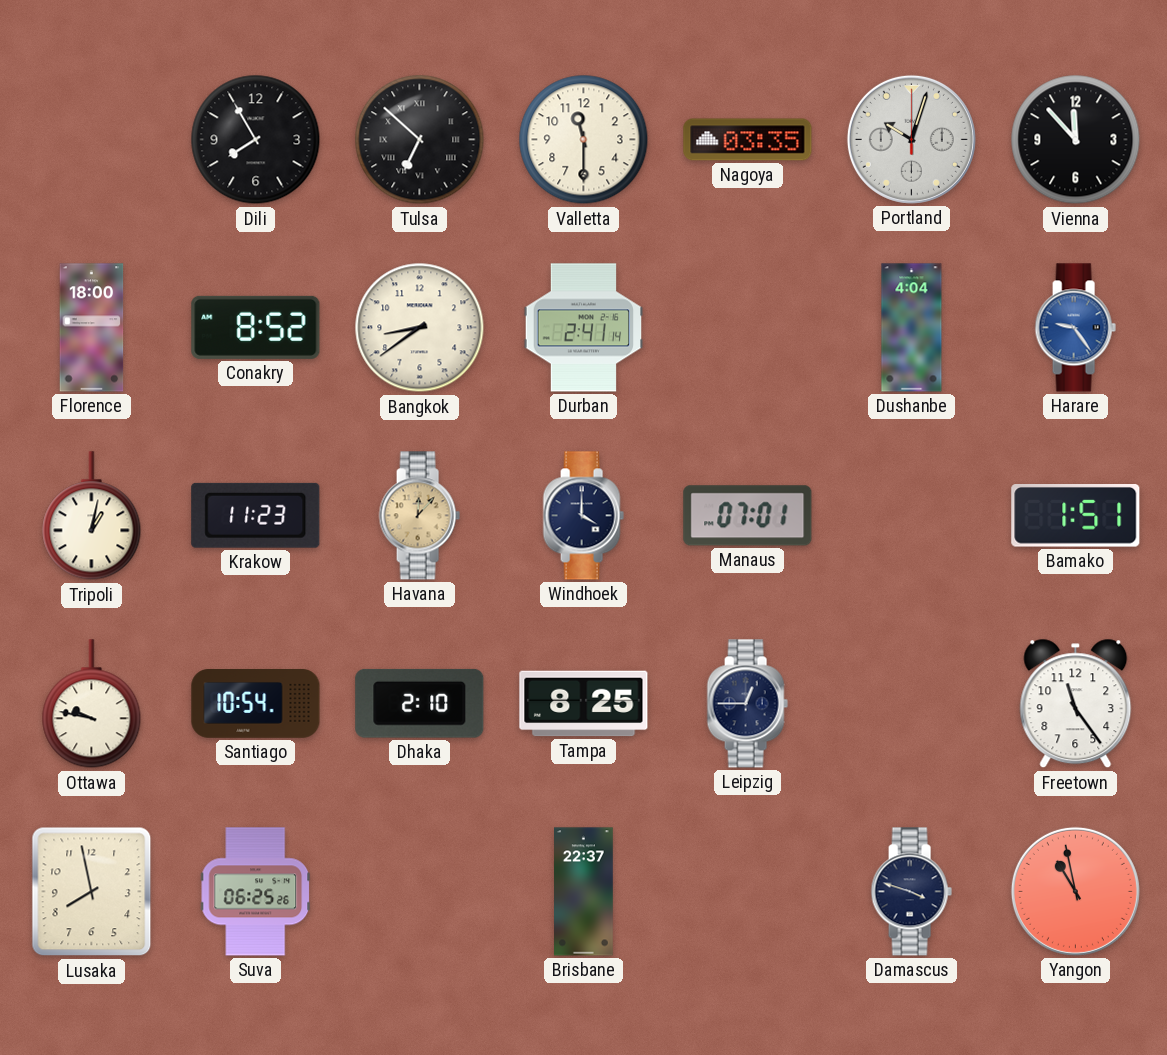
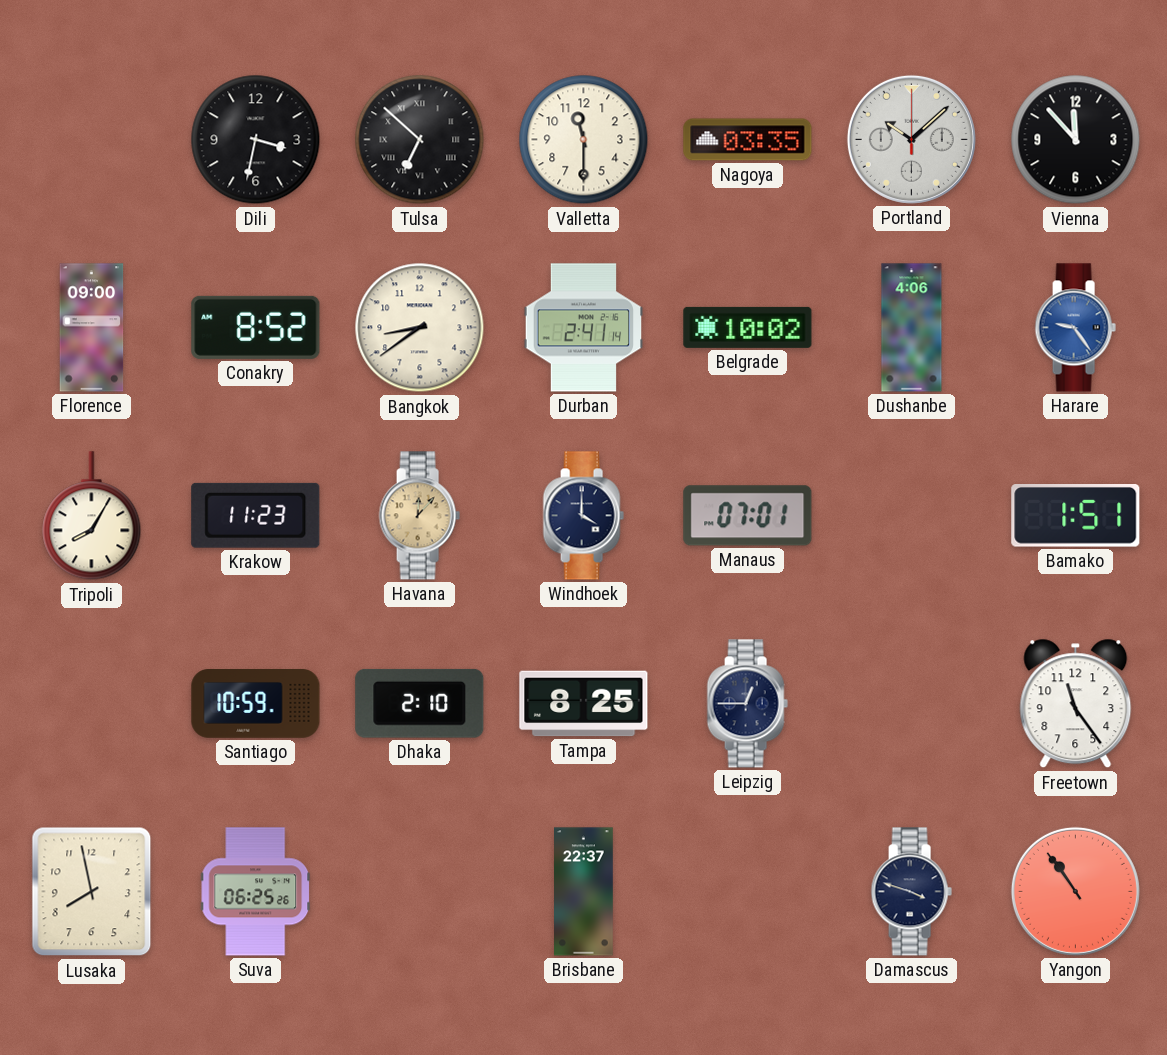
Dili: 7:55 -> 3:32
Portland: 10:03 -> 10:08
Florence: 18:00 -> 09:00
Belgrade: none -> 10:02
Dushanbe: 4:04 -> 4:06
Tripoli: 1:02 -> 8:05
Ottawa: 9:47 -> none
Santiago: 10:54 -> 10:59
Yangon: 10:58 -> 10:54
